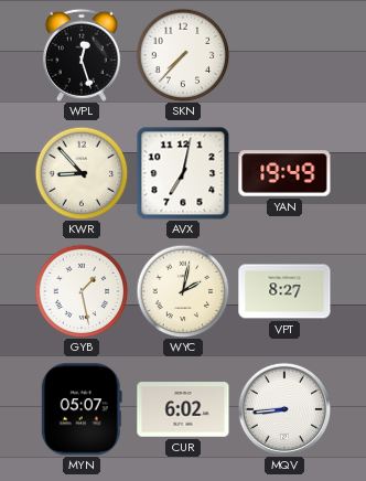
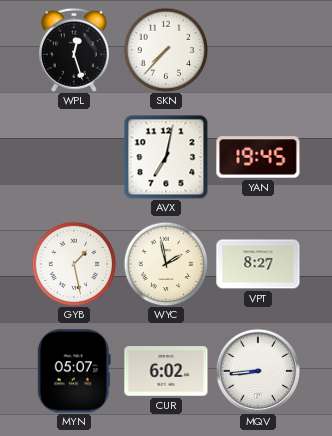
KWR: 8:53 -> none
YAN: 19:49 -> 19:45
WYC: 2:02 -> 1:58
